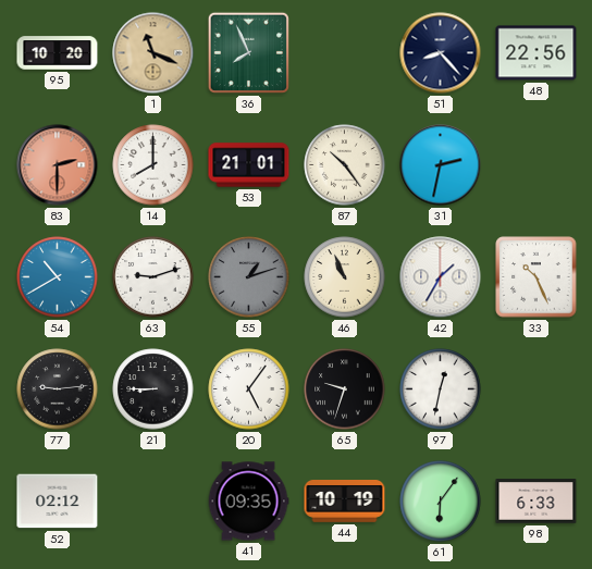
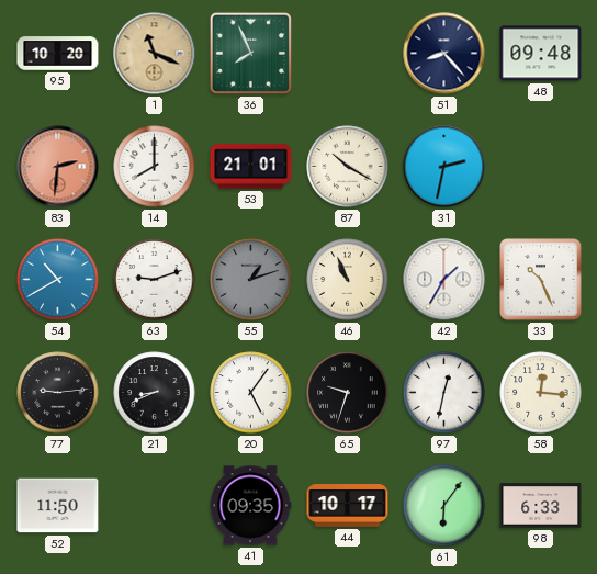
48: 22:56 -> 09:48
83: 2:30 -> 2:31
87: 10:24 -> 10:20
21: 8:45 -> 8:41
58: none -> 12:16
52: 02:12 -> 11:50
44: 10:19 -> 10:17
